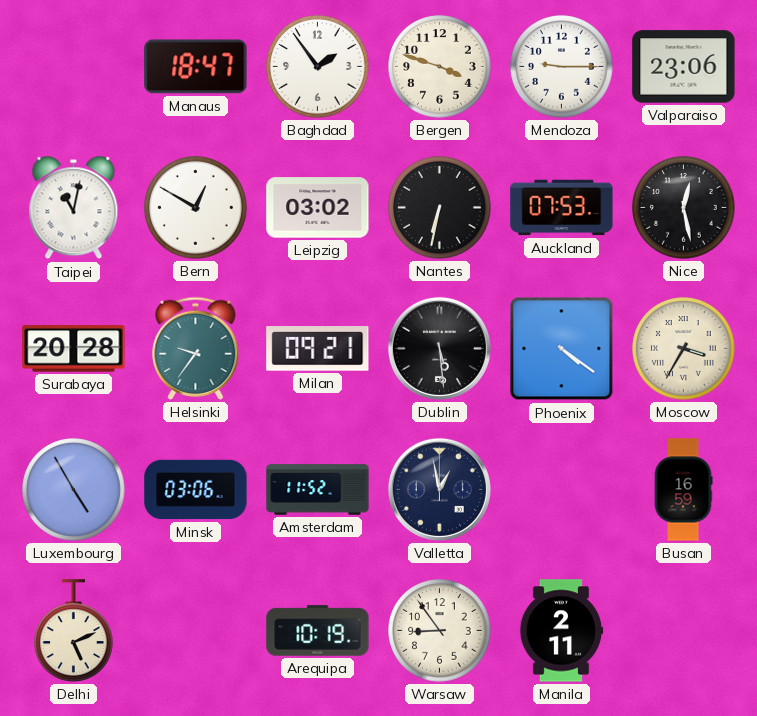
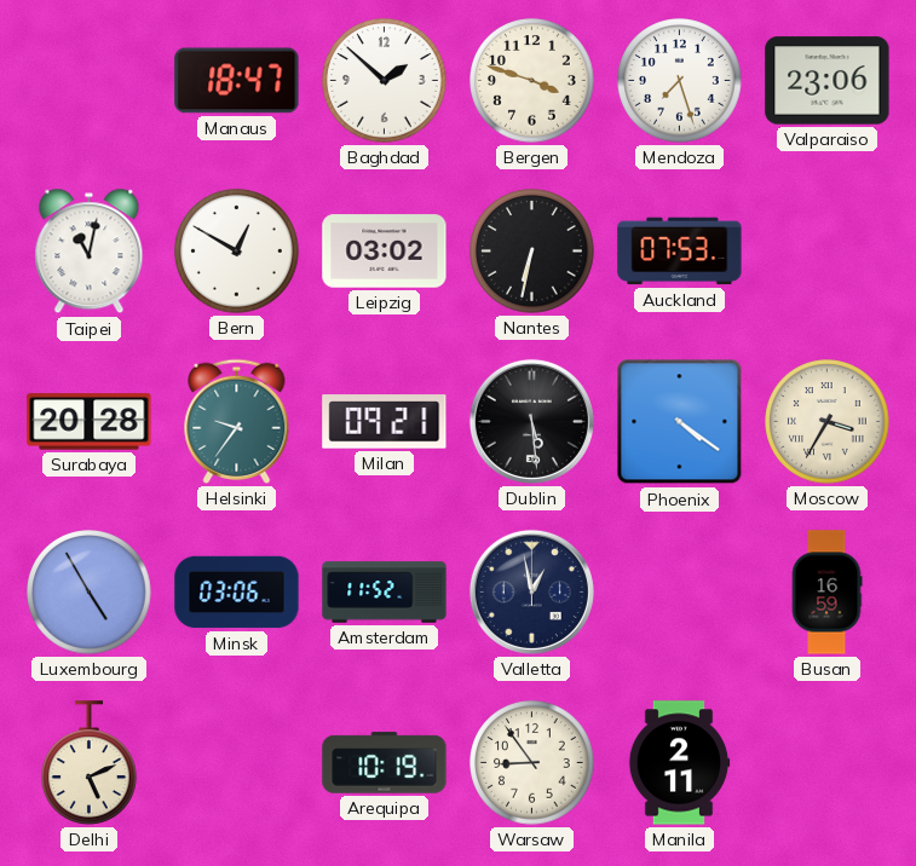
Baghdad: 1:54 -> 1:52
Mendoza: 9:15 -> 7:27
Nice: 12:28 -> none
